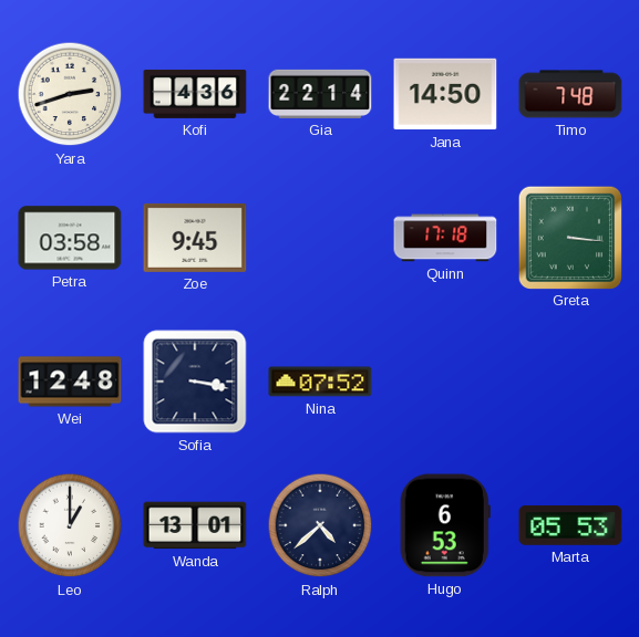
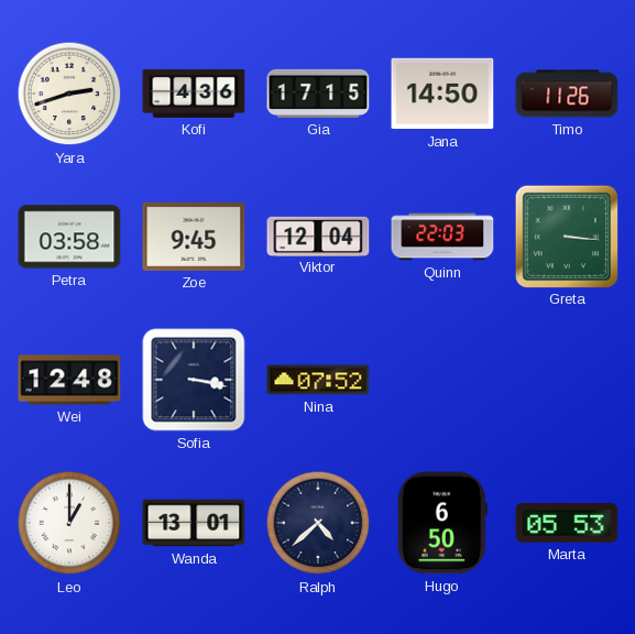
Gia: 22:14 -> 17:15
Timo: 7:48 -> 11:26
Viktor: none -> 12:04
Quinn: 17:18 -> 22:03
Hugo: 6:53 -> 6:50
